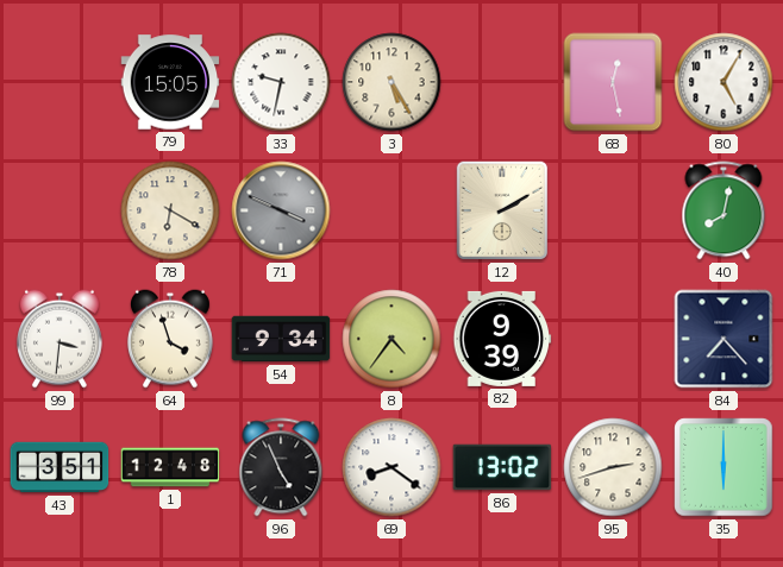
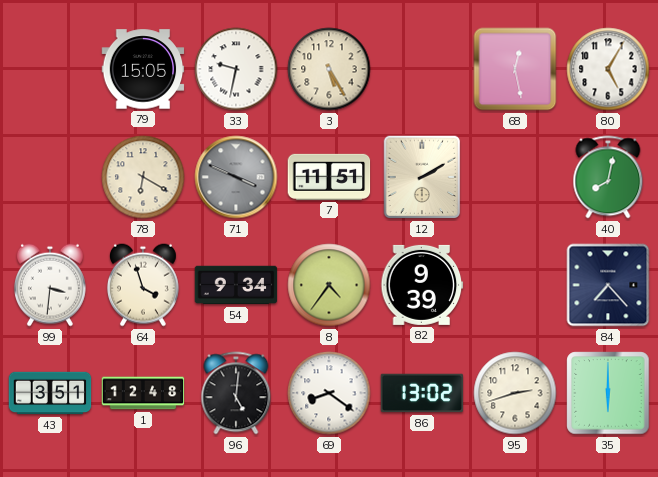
7: none -> 11:51
96: 4:56 -> 5:01
